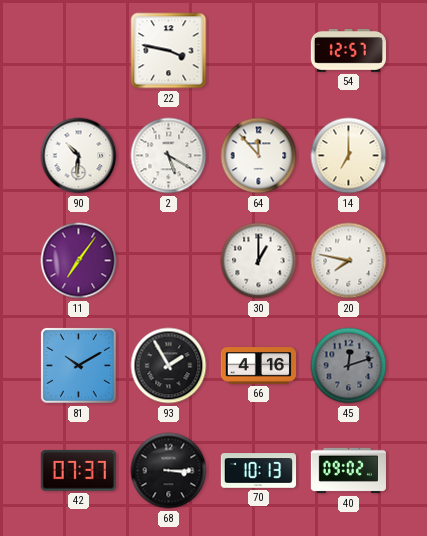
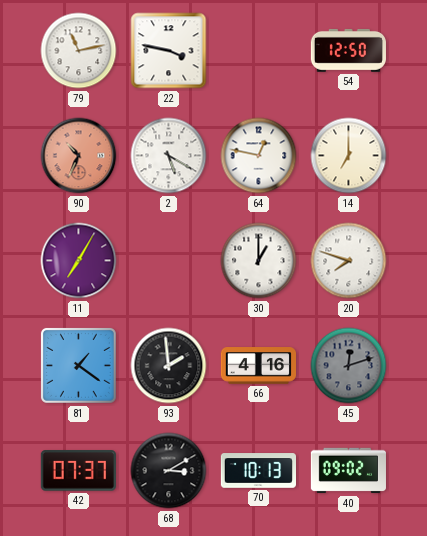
79: none -> 11:13
54: 12:57 -> 12:50
90: 10:31 -> 10:34
90 dial: white -> salmon
64: 11:53 -> 12:47
11: 7:06 -> 7:05
20: 7:47 -> 7:48
81: 10:10 -> 1:21
93: 1:55 -> 1:59
68: 3:15 -> 3:10
